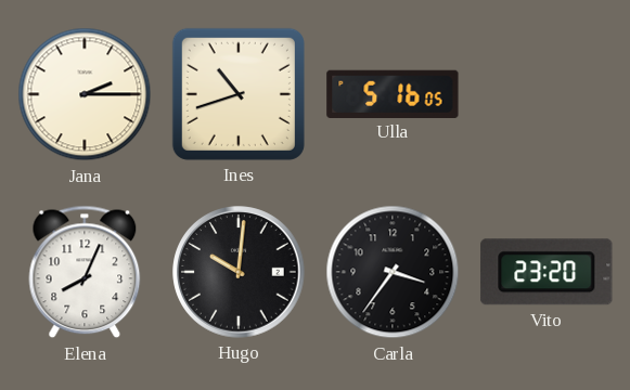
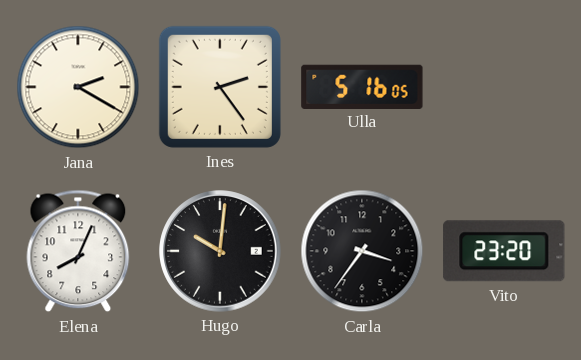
Jana: 2:15 -> 2:20
Ines: 10:42 -> 2:24
